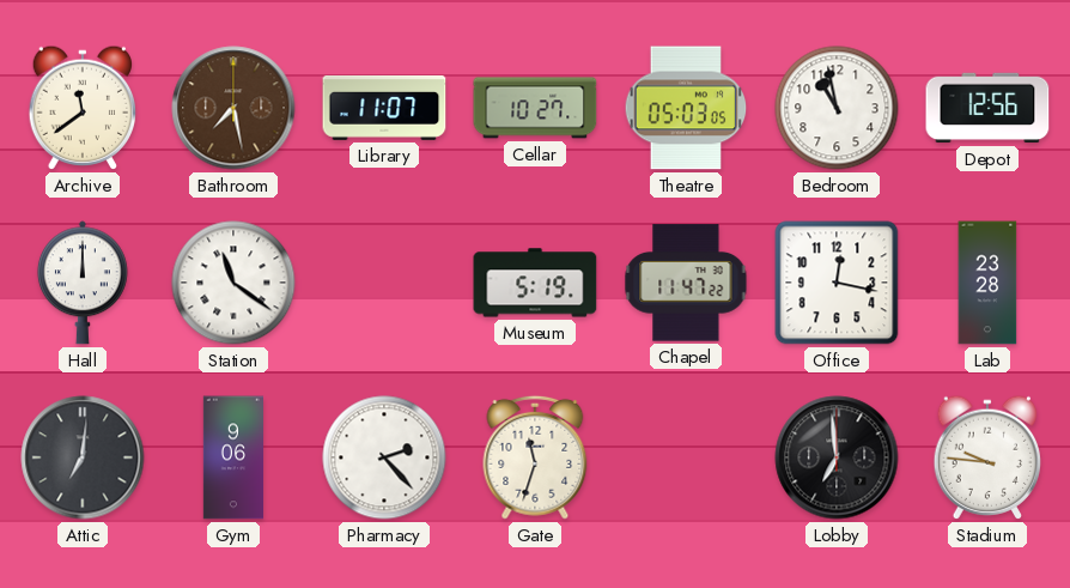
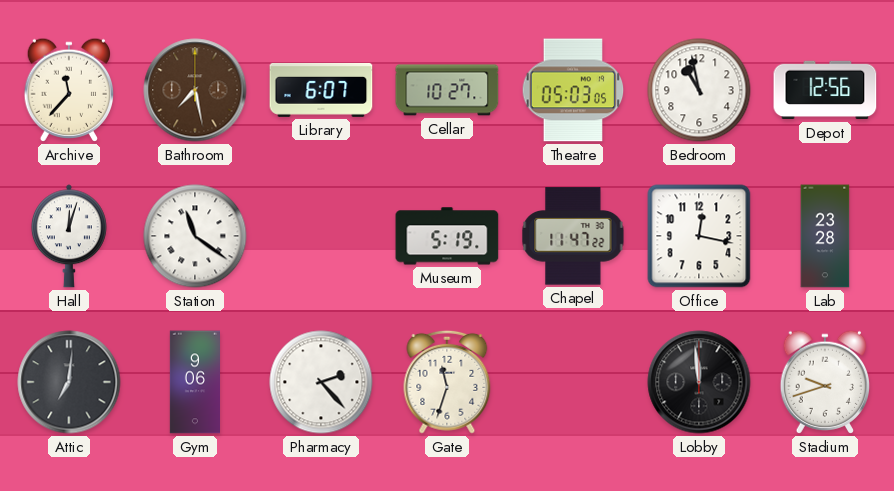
Archive: 11:39 -> 11:37
Library: 11:07 -> 6:07
Hall: 12:00 -> 12:03
Lobby: 6:59 -> 11:59
Stadium: 9:46 -> 9:42
